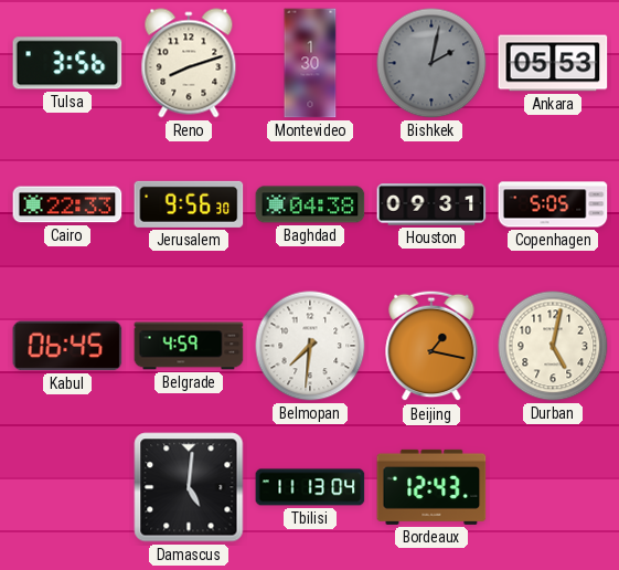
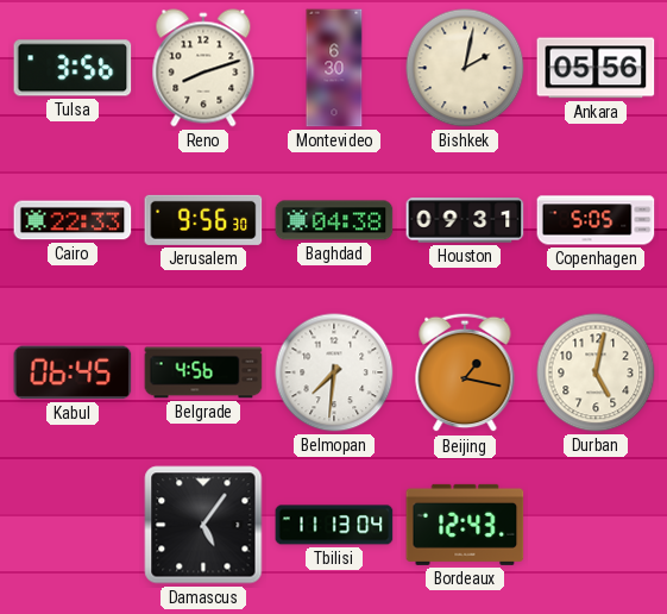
Montevideo: 1:30 -> 6:30
Bishkek dial: grey -> cream
Ankara: 05:53 -> 05:56
Belgrade: 4:59 -> 4:56
Damascus: 5:01 -> 5:06
